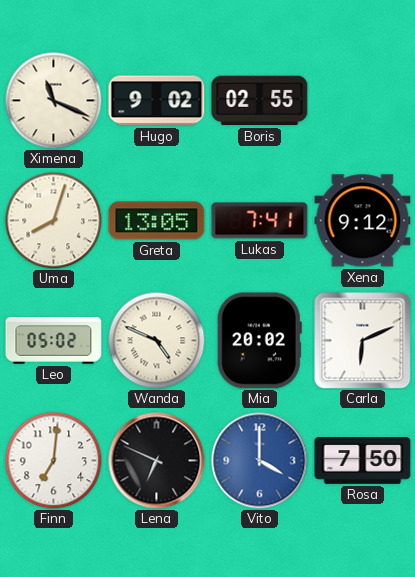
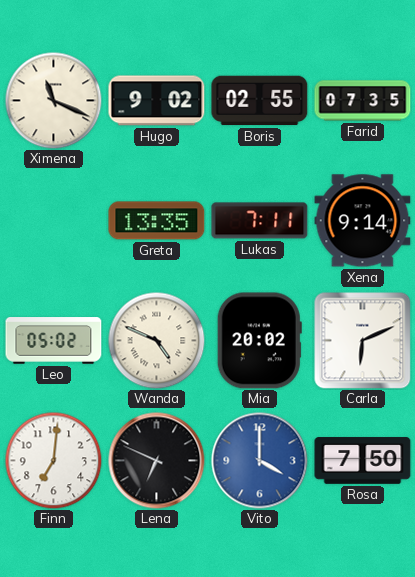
Farid: none -> 07:35
Uma: 8:03 -> none
Greta: 13:05 -> 13:35
Lukas: 7:41 -> 7:11
Xena: 9:12 -> 9:14
